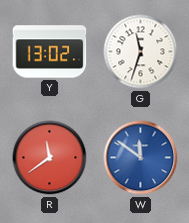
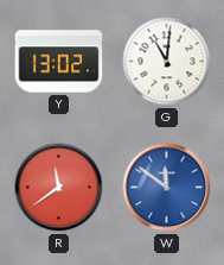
G: 11:33 -> 11:01
